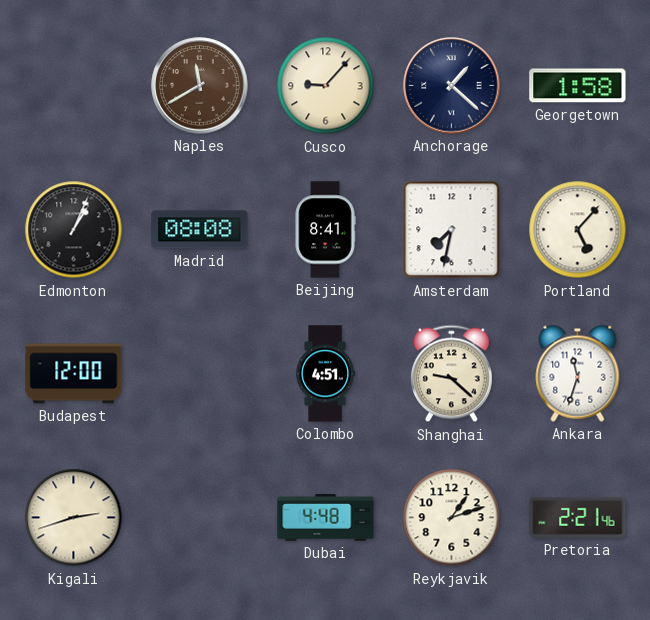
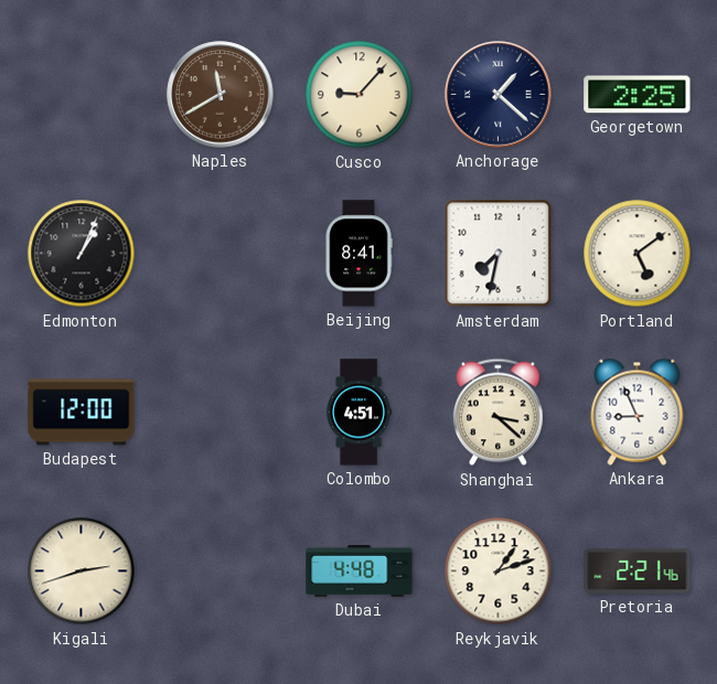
Georgetown: 1:58 -> 2:25
Madrid: 08:08 -> none
Portland: 5:07 -> 5:09
Shanghai: 9:22 -> 3:22
Ankara: 11:33 -> 8:56
